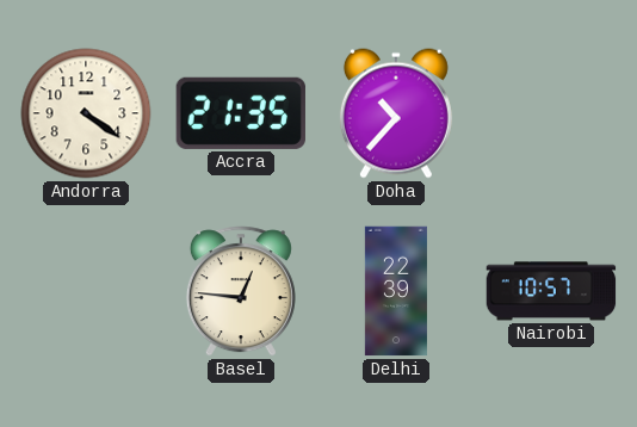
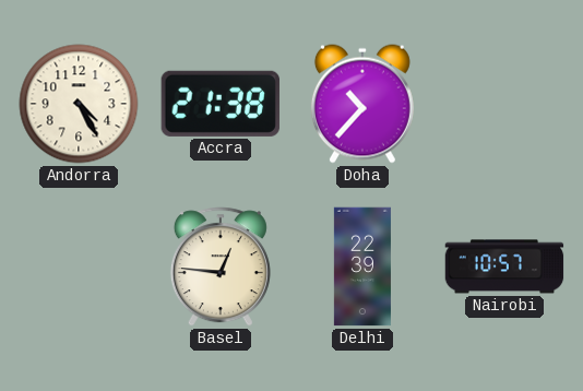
Andorra: 4:21 -> 4:25
Accra: 21:35 -> 21:38
